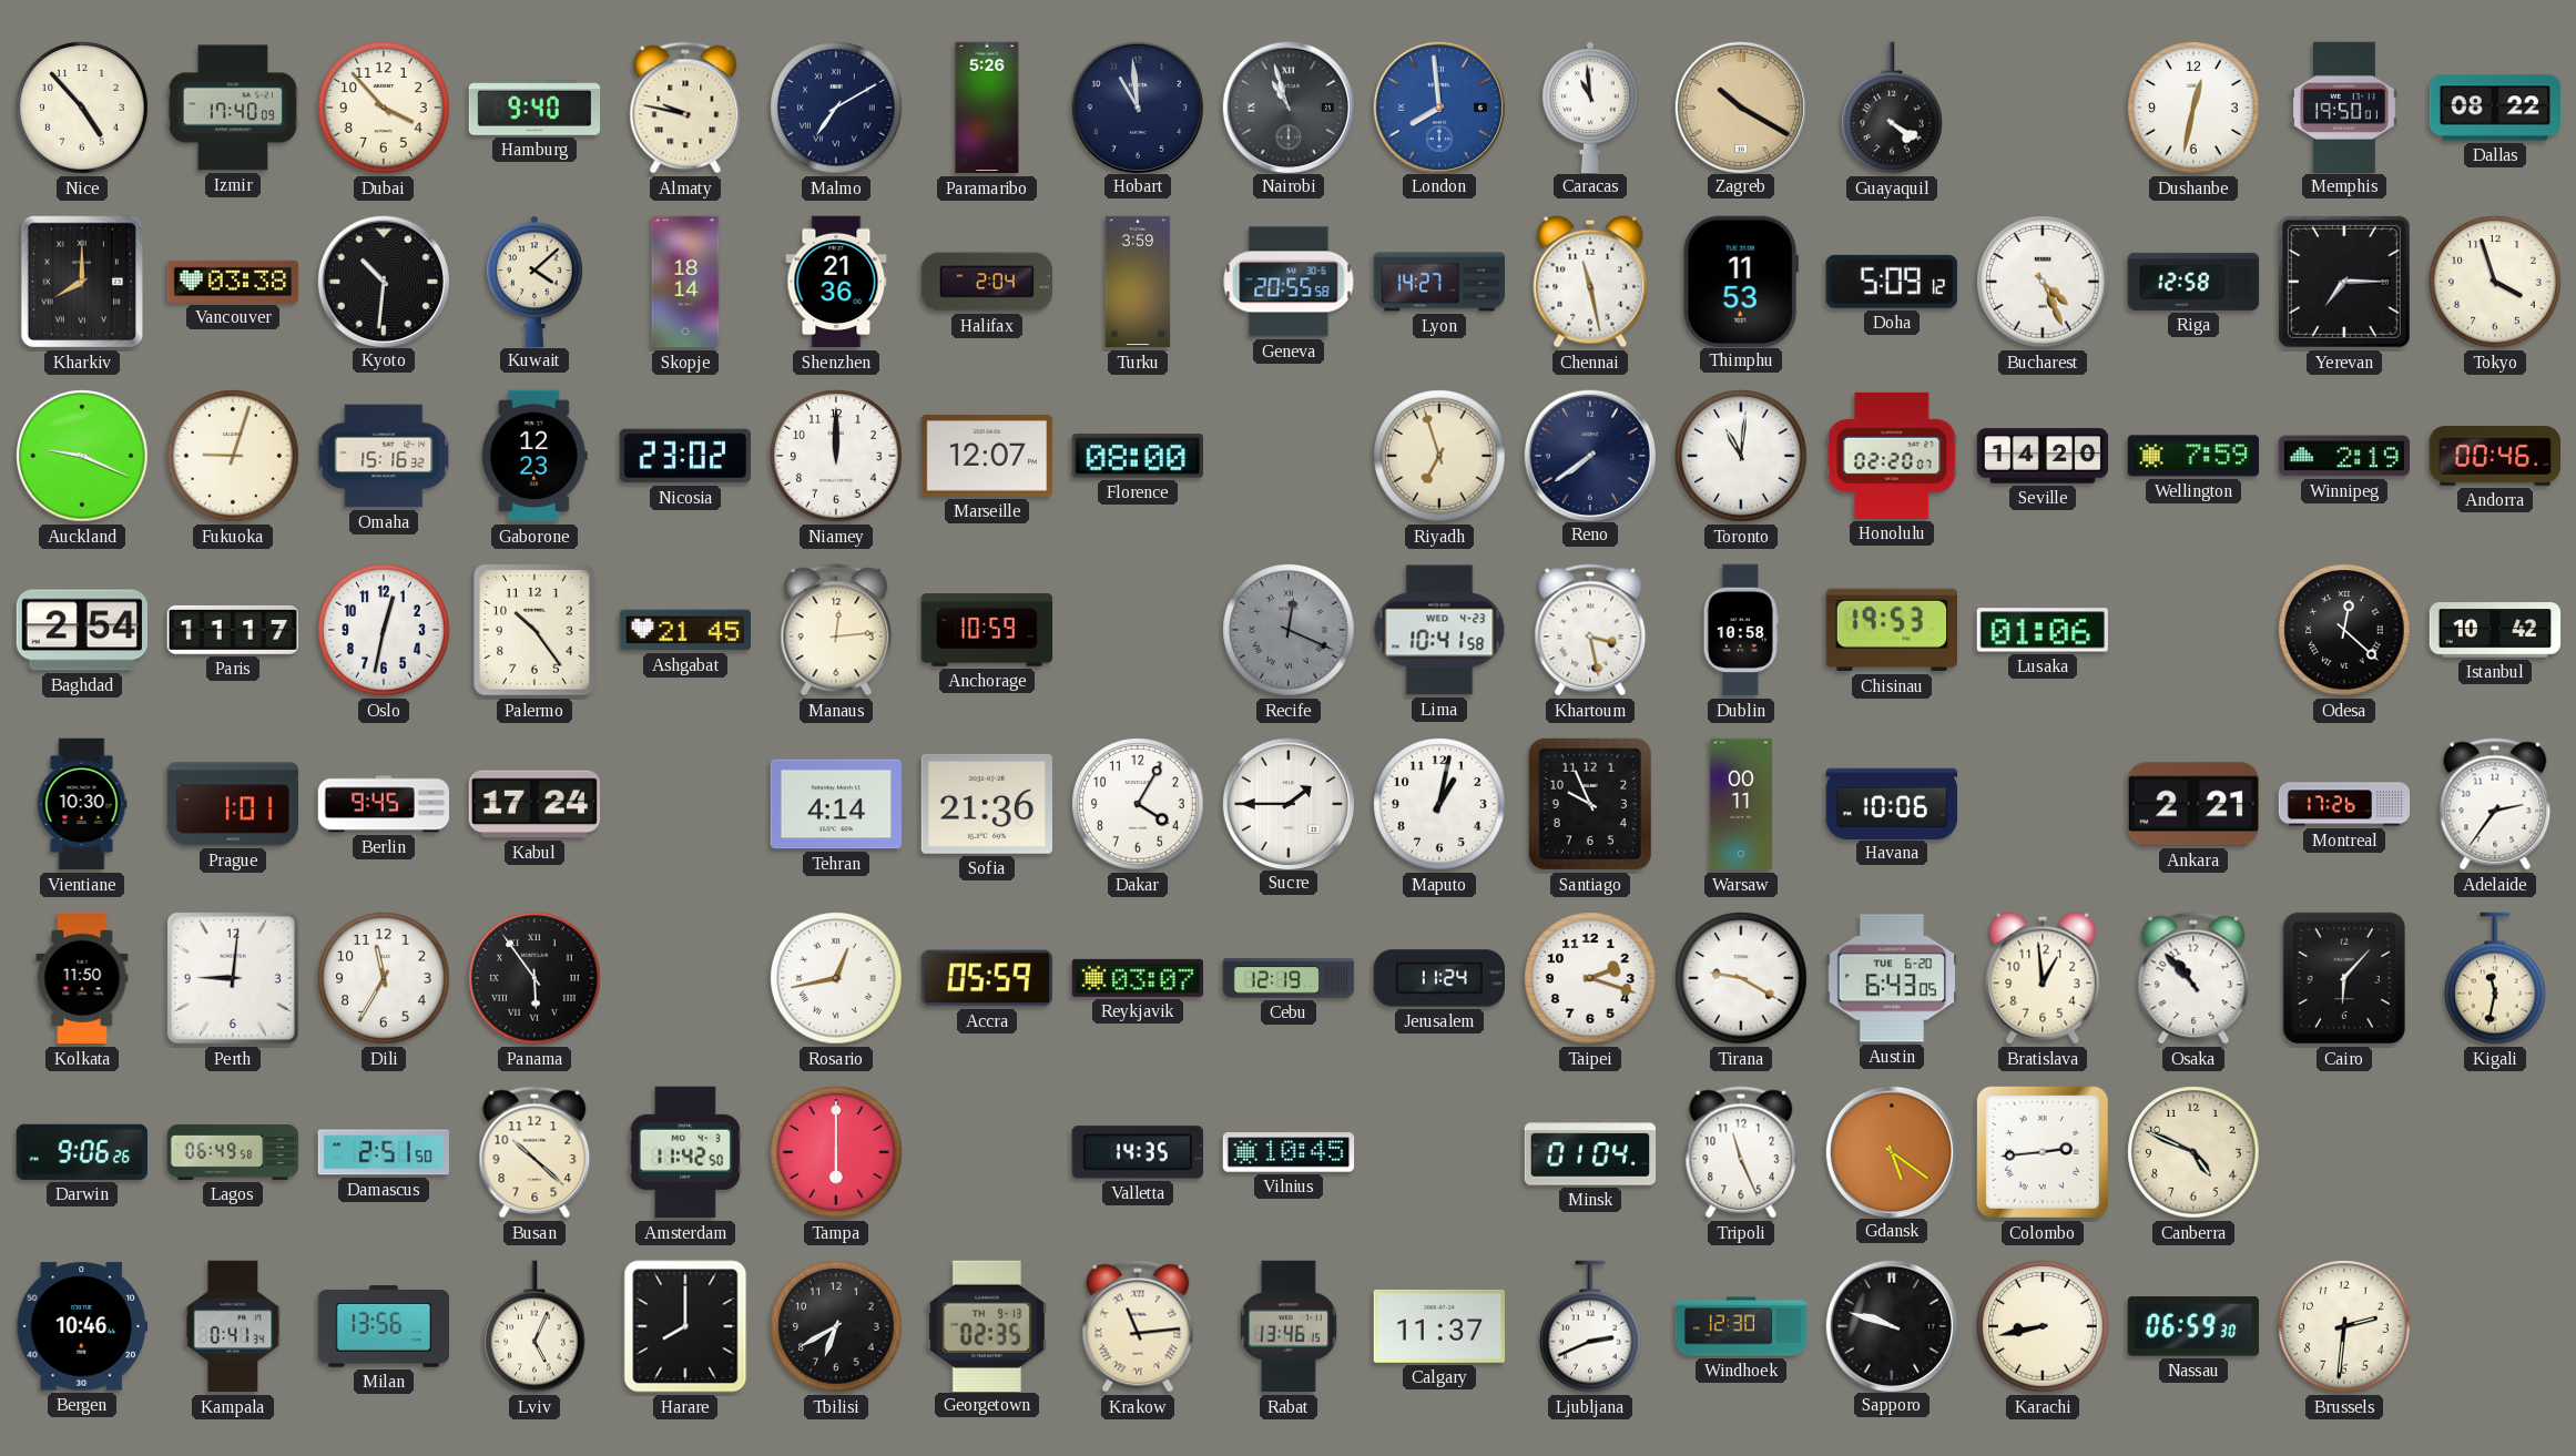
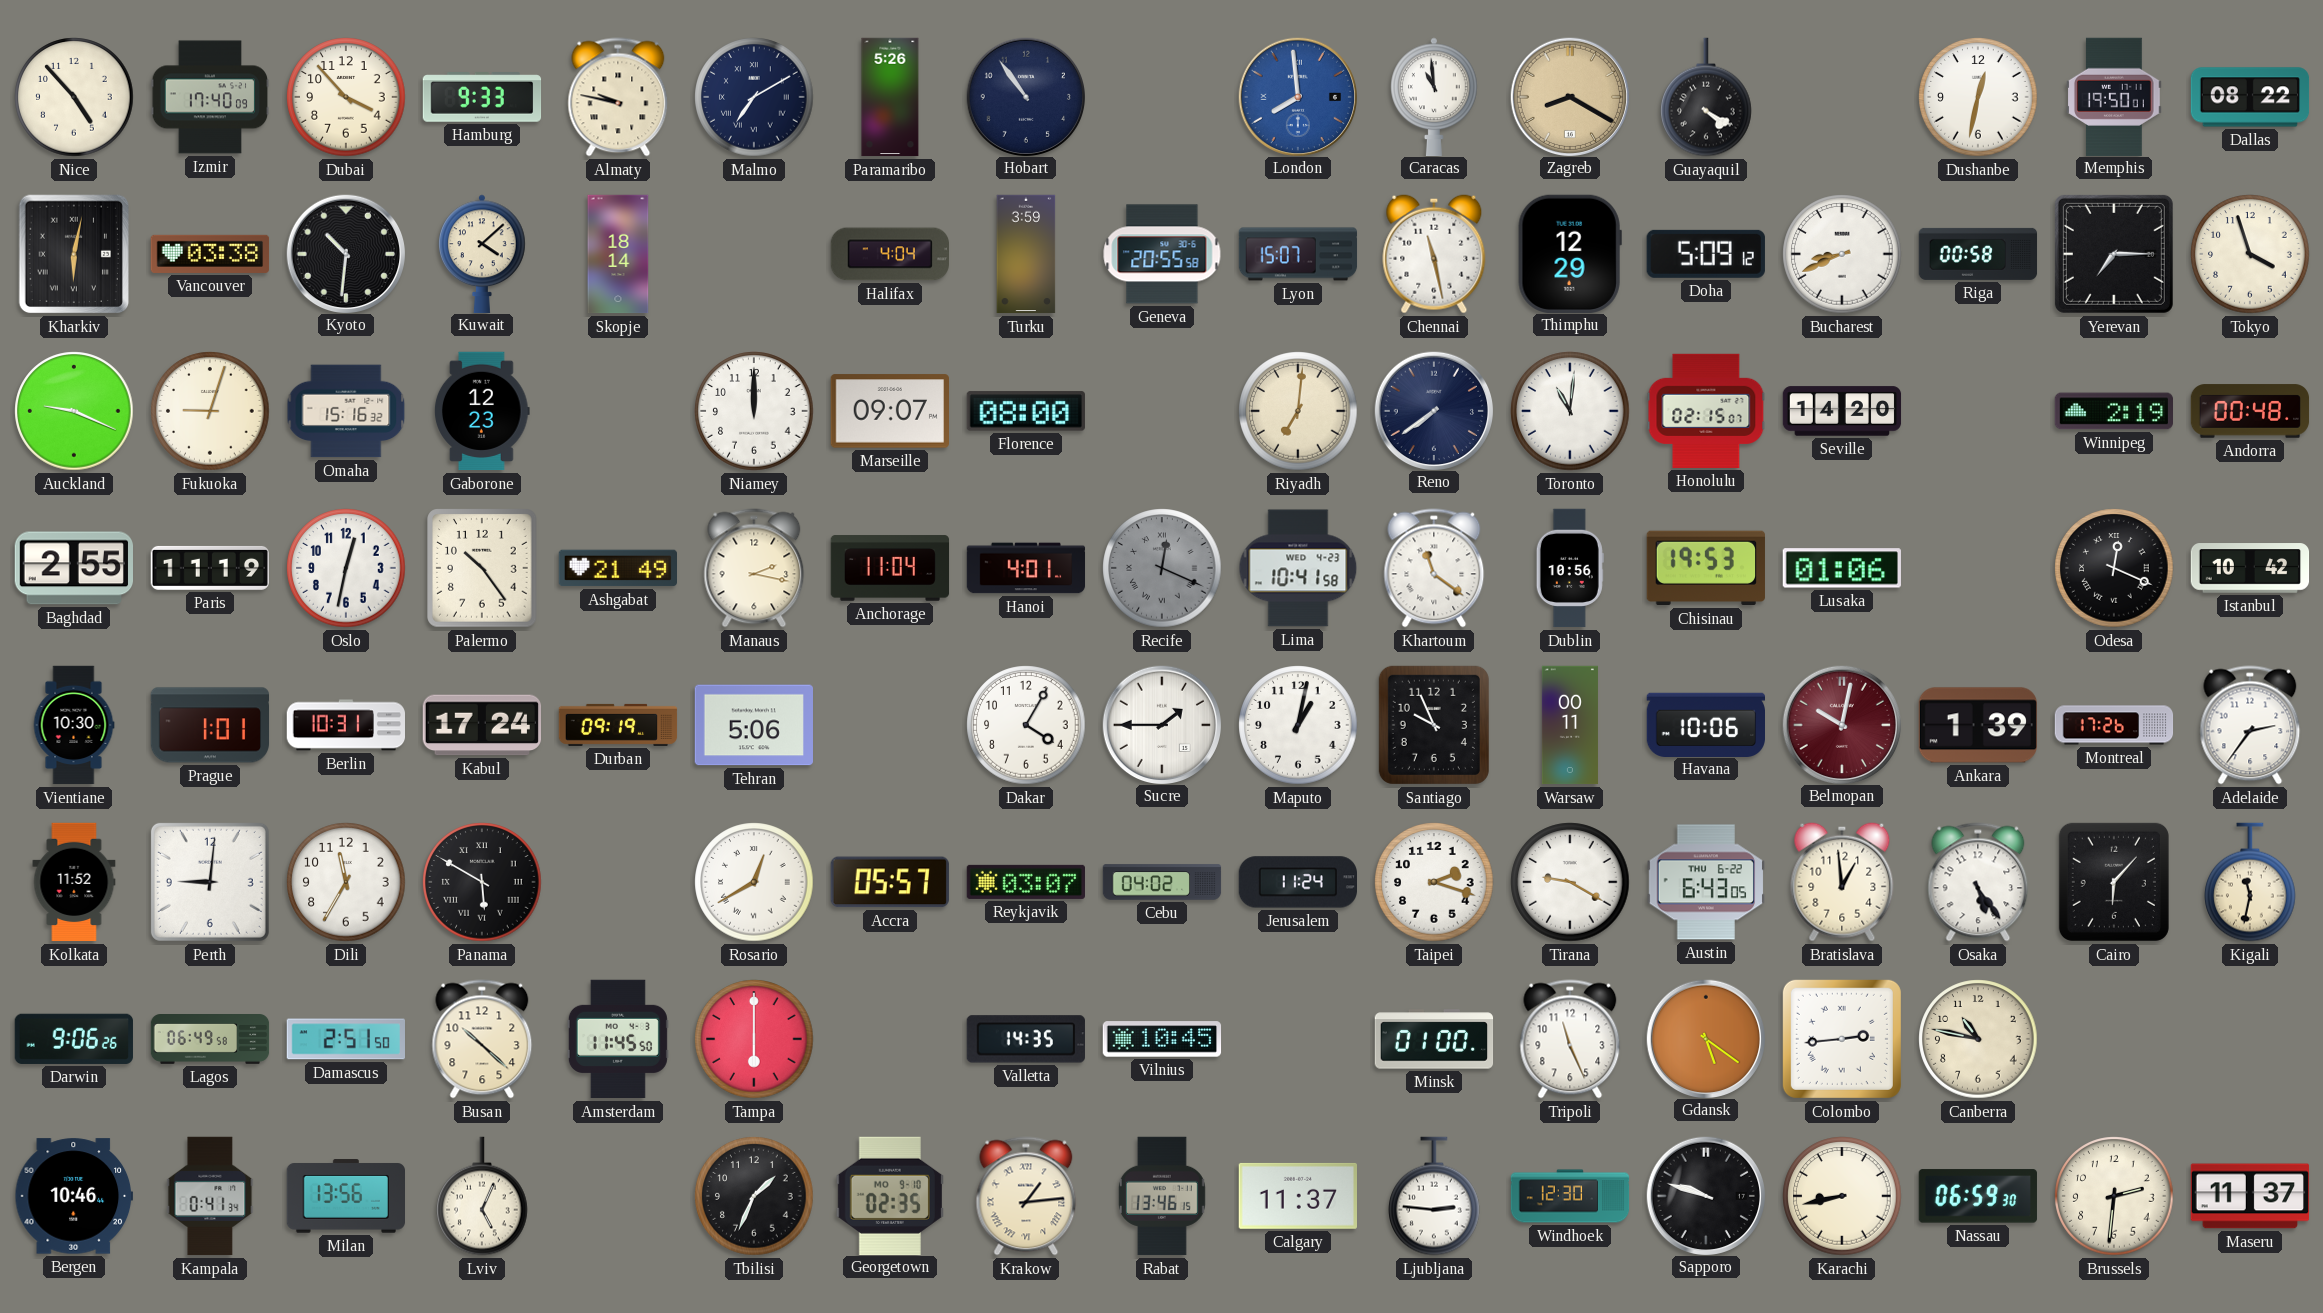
Hamburg: 9:40 -> 9:33
Hobart: 10:59 -> 10:54
Nairobi: 10:57 -> none
Zagreb: 10:20 -> 8:20
Kharkiv: 8:00 -> 6:02
Shenzhen: 21:36 -> none
Halifax: 2:04 -> 4:04
Lyon: 14:27 -> 15:07
Thimphu: 11:53 -> 12:29
Bucharest: 4:26 -> 8:41
Riga: 12:58 -> 00:58
Nicosia: 23:02 -> none
Marseille: 12:07 -> 09:07
Riyadh: 6:57 -> 7:01
Honolulu: 02:20 -> 02:15
Wellington: 7:59 -> none
Andorra: 00:46 -> 00:48
Baghdad: 2:54 -> 2:55
Paris: 11:17 -> 11:19
Ashgabat: 21:45 -> 21:49
Manaus: 12:14 -> 2:17
Anchorage: 10:59 -> 11:04
Hanoi: none -> 4:01
Khartoum: 3:28 -> 11:21
Dublin: 10:58 -> 10:56
Odesa: 12:22 -> 12:19
Berlin: 9:45 -> 10:31
Durban: none -> 09:19
Tehran: 4:14 -> 5:06
Sofia: 21:36 -> none
Belmopan: none -> 10:02
Ankara: 2:21 -> 1:39
Kolkata: 11:50 -> 11:52
Panama: 5:54 -> 5:50
Rosario: 12:43 -> 12:40
Accra: 05:59 -> 05:57
Cebu: 12:19 -> 04:02
Austin date: TUE 6-20 -> THU 6-22
Osaka: 10:53 -> 5:24
Amsterdam: 11:42 -> 11:45
Minsk: 01:04 -> 01:00
Canberra: 4:49 -> 10:47
Harare: 8:00 -> none
Tbilisi: 6:40 -> 1:34
Georgetown date: TH 9-13 -> MO 9-10
Krakow: 11:14 -> 1:14
Ljubljana: 2:41 -> 2:46
Maseru: none -> 11:37
